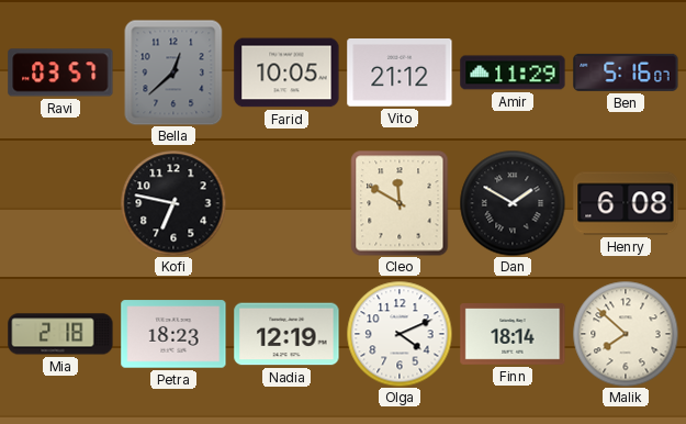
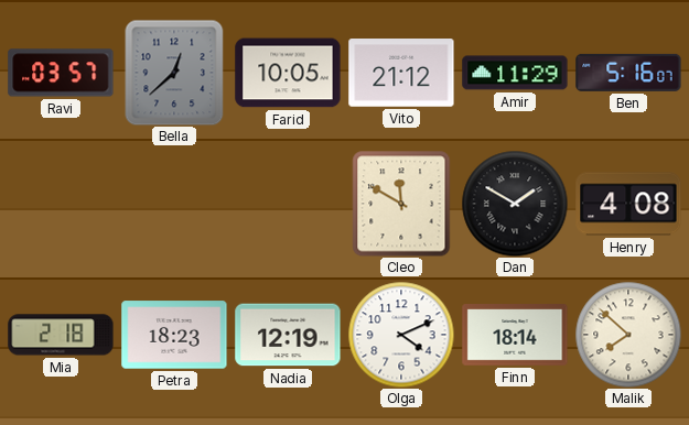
Kofi: 6:47 -> none
Henry: 6:08 -> 4:08
